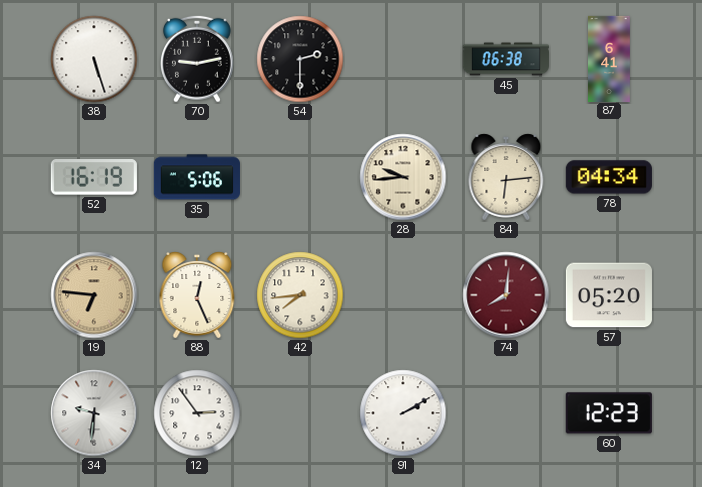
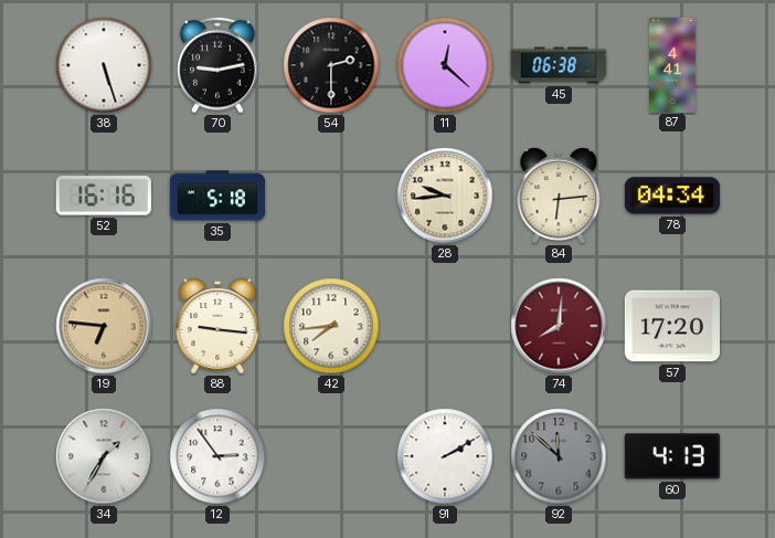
11: none -> 12:22
87: 6:41 -> 4:41
52: 16:19 -> 16:16
35: 5:06 -> 5:18
88: 12:26 -> 9:16
57: 05:20 -> 17:20
34: 9:31 -> 1:35
92: none -> 11:52
60: 12:23 -> 4:13
